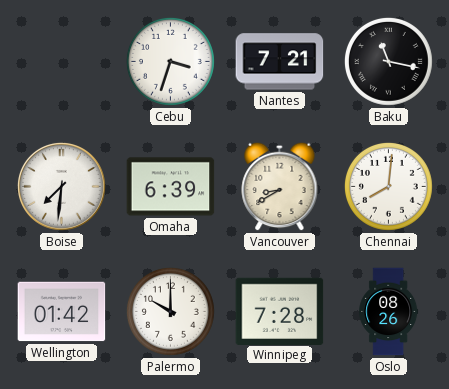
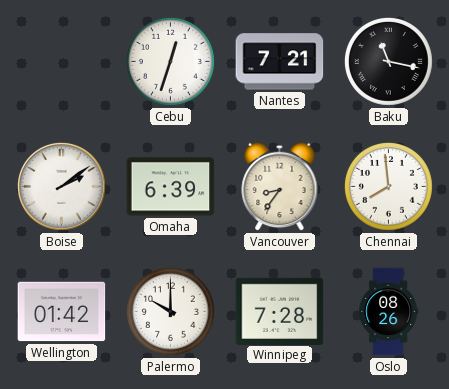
Cebu: 3:33 -> 12:33
Boise: 7:31 -> 2:09
Vancouver: 8:40 -> 8:36
Chennai: 8:01 -> 7:59
